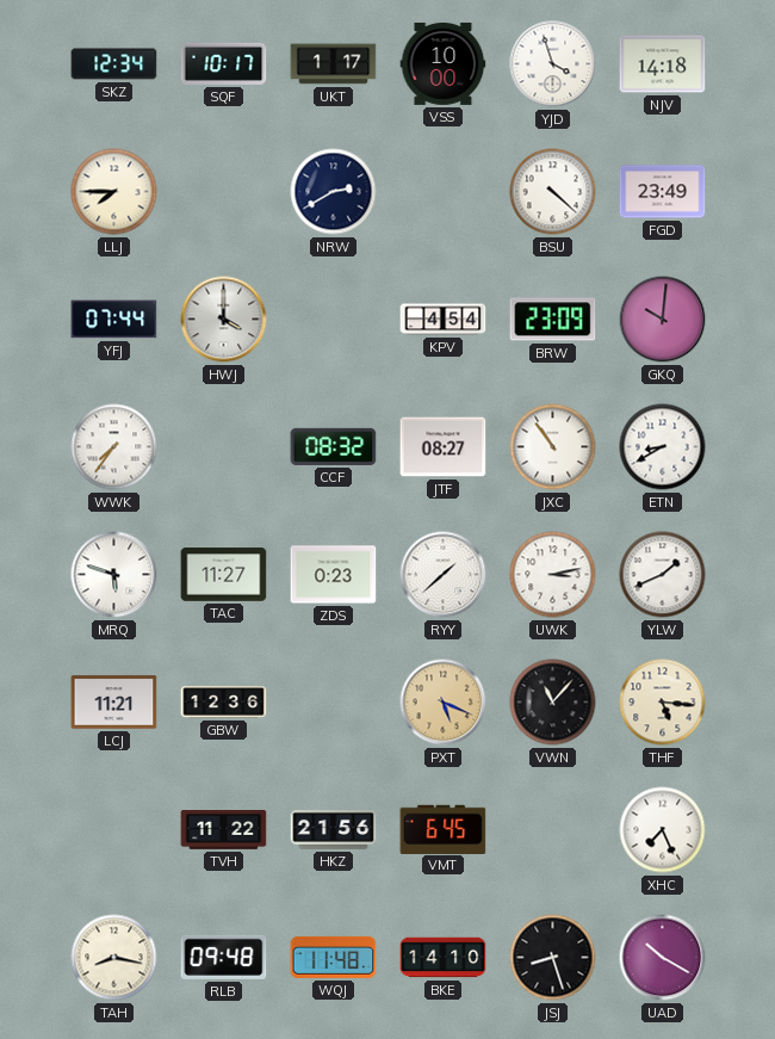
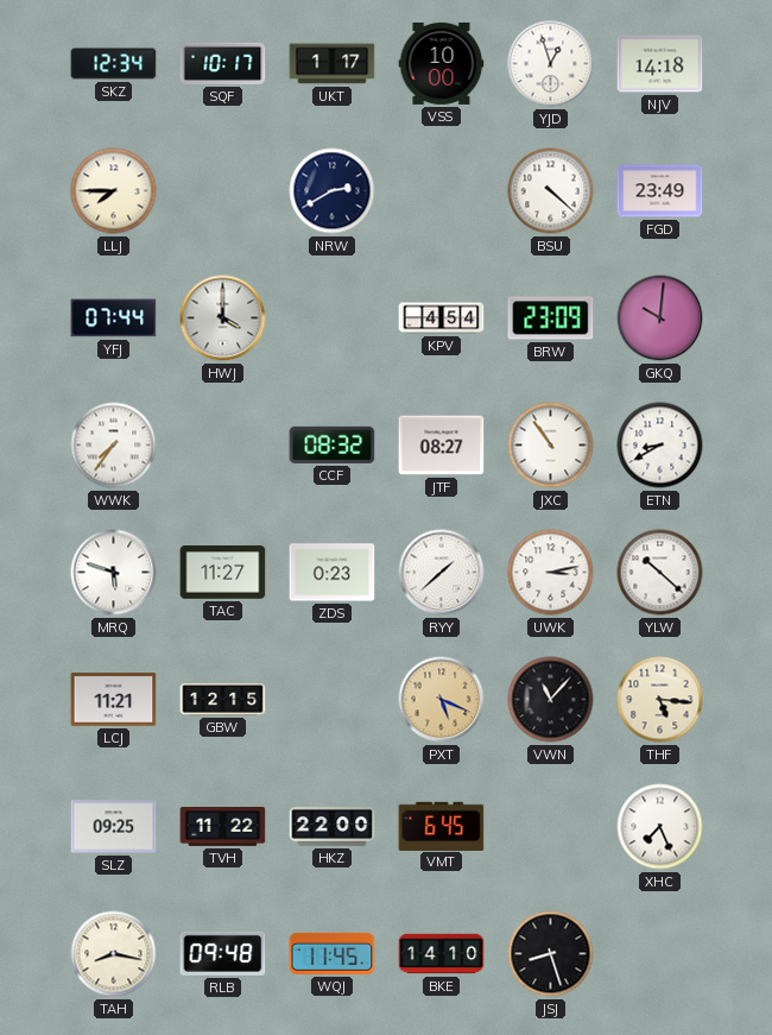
YJD: 3:57 -> 12:57
YLW: 1:41 -> 10:22
GBW: 12:36 -> 12:15
SLZ: none -> 09:25
HKZ: 21:56 -> 22:00
WQJ: 11:48 -> 11:45
UAD: 10:20 -> none
